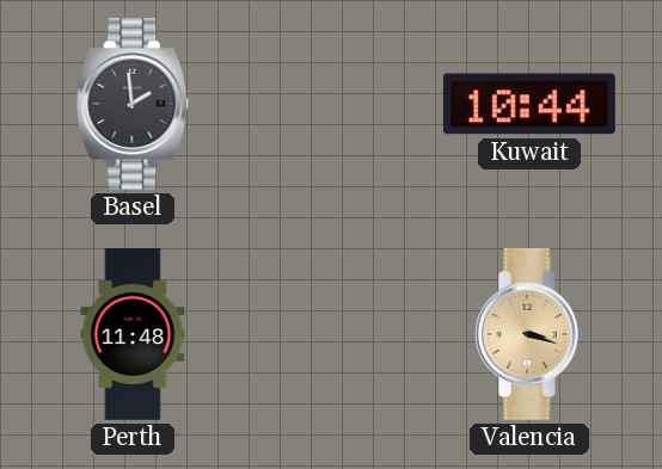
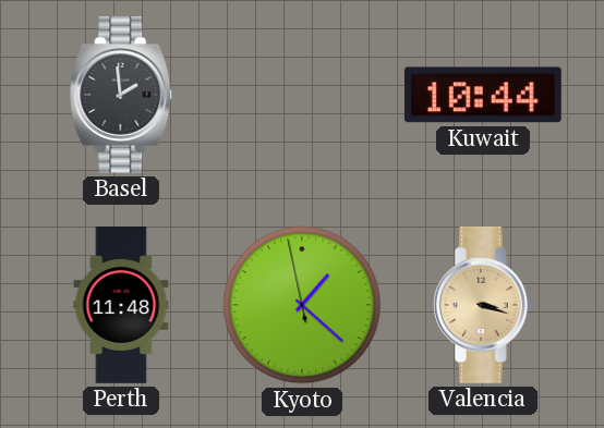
Kyoto: none -> 1:21
